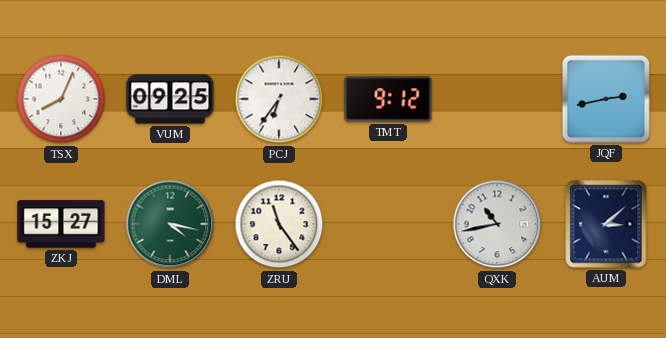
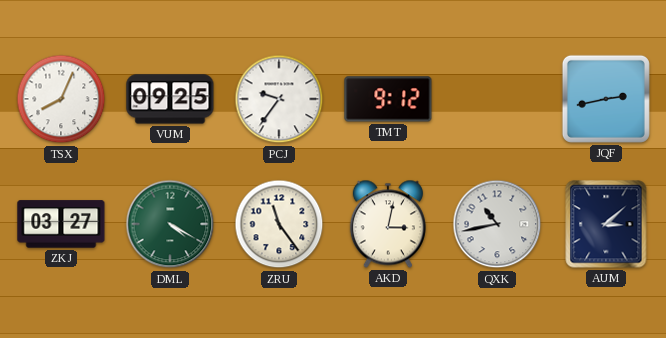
PCJ: 6:36 -> 9:36
ZKJ: 15:27 -> 03:27
DML: 4:17 -> 4:20
AKD: none -> 3:02
